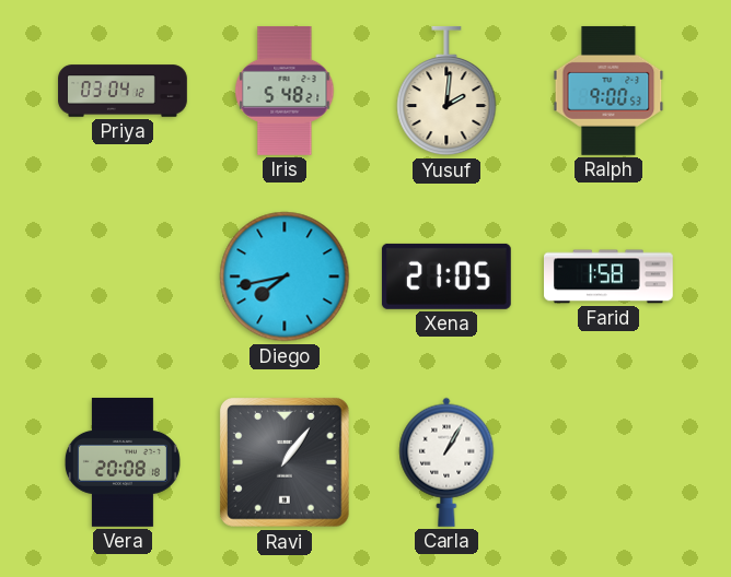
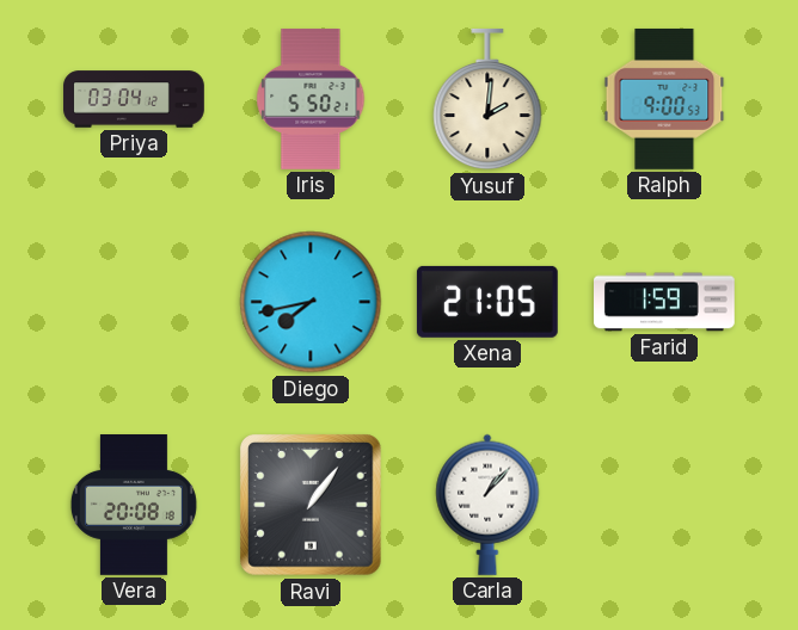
Iris: 5:48 -> 5:50
Farid: 1:58 -> 1:59
Carla: 1:05 -> 1:07
